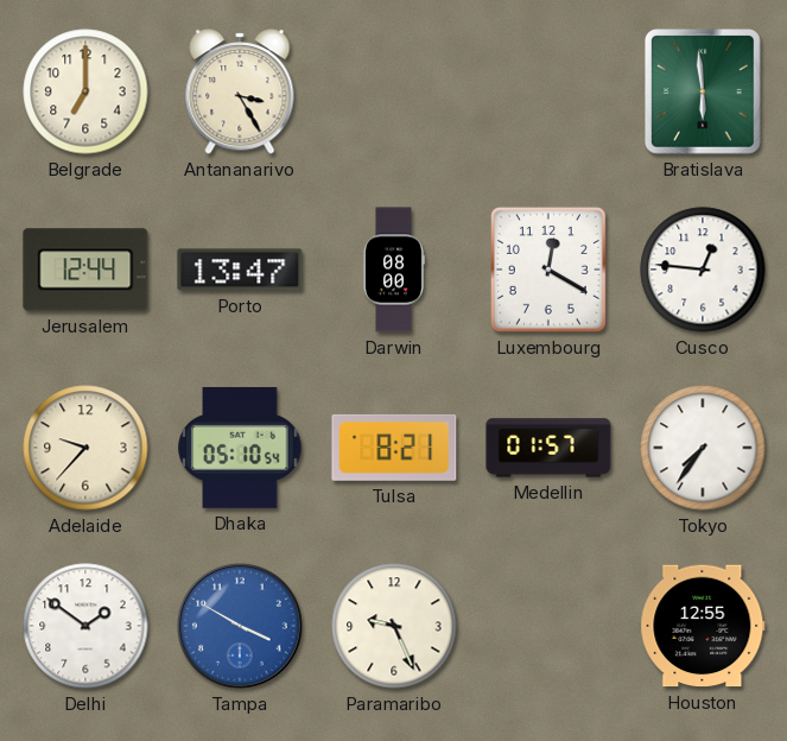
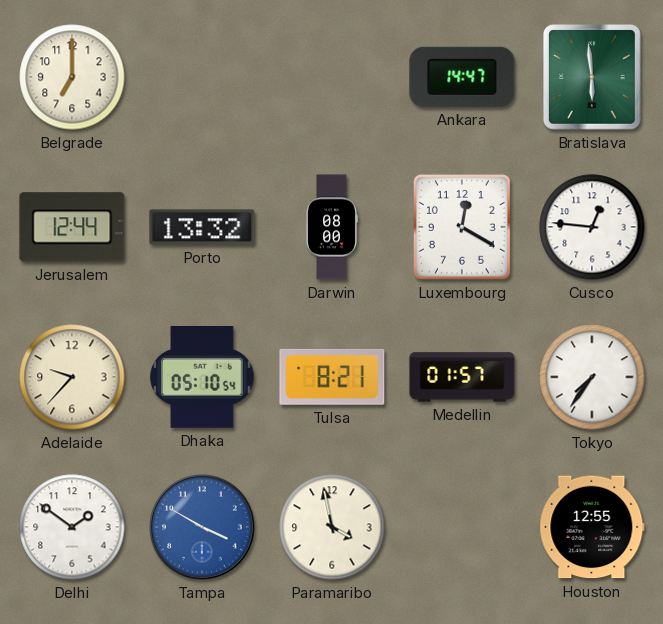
Antananarivo: 3:25 -> none
Ankara: none -> 14:47
Porto: 13:47 -> 13:32
Paramaribo: 9:26 -> 3:58
